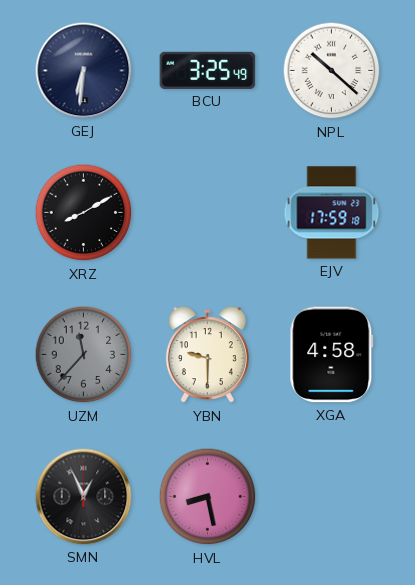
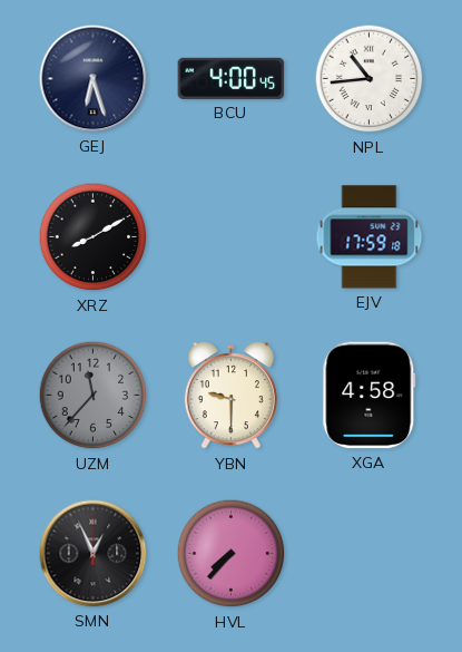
GEJ: 6:31 -> 6:27
BCU: 3:25 -> 4:00
NPL: 10:22 -> 10:44
HVL: 8:28 -> 7:37
